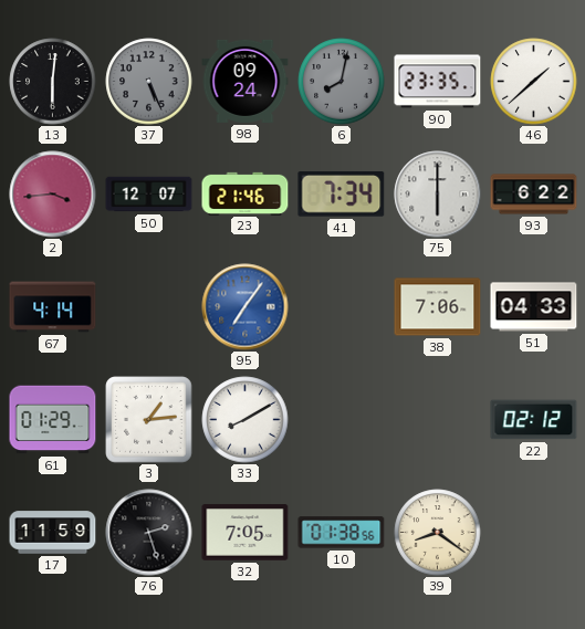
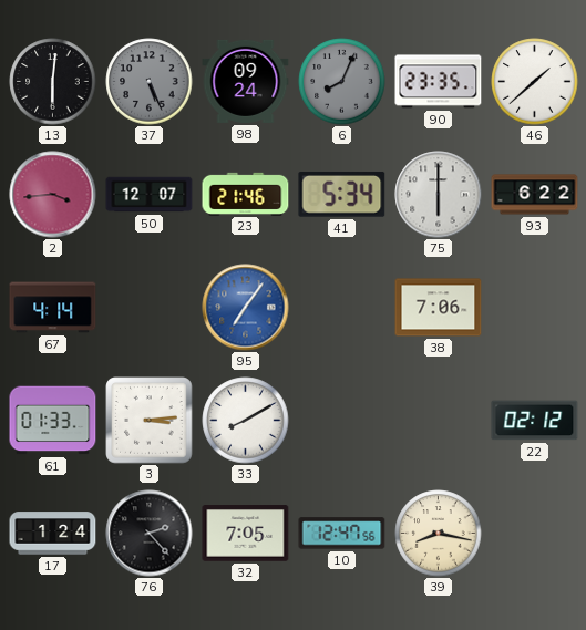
6: 8:02 -> 8:04
41: 7:34 -> 5:34
51: 04:33 -> none
61: 01:29 -> 01:33
3: 1:14 -> 3:14
17: 11:59 -> 1:24
76: 2:27 -> 2:23
10: 01:38 -> 12:47
39: 8:21 -> 8:17
